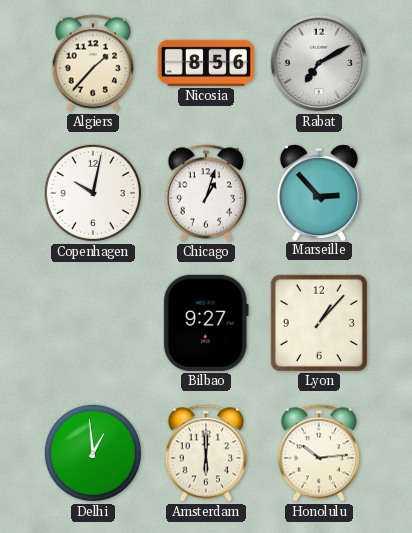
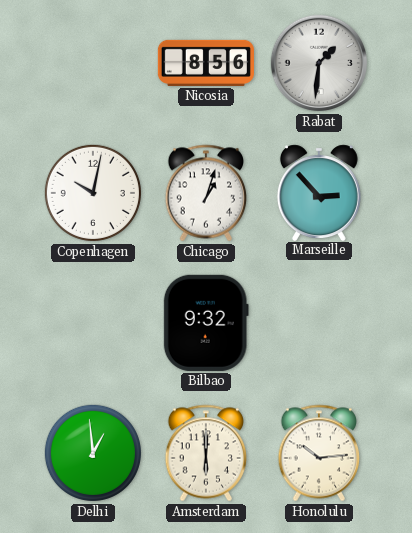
Algiers: 1:37 -> none
Rabat: 7:10 -> 1:31
Bilbao: 9:27 -> 9:32
Lyon: 1:07 -> none
